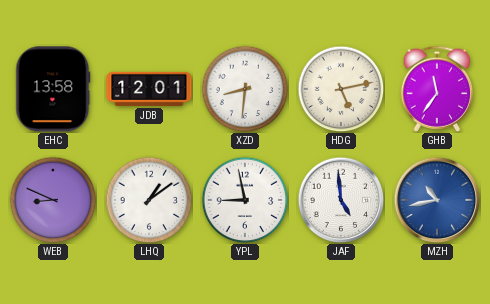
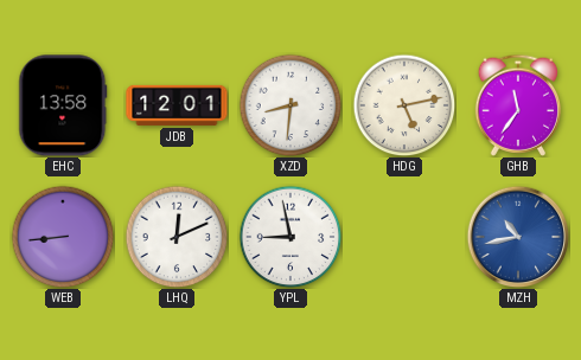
WEB: 8:49 -> 8:44
LHQ: 1:09 -> 12:11
JAF: 4:59 -> none
